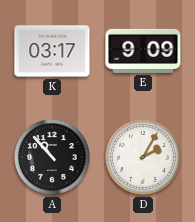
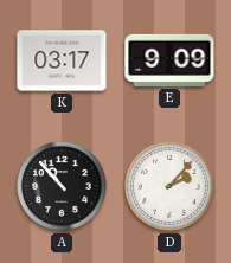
D: 2:05 -> 2:07
